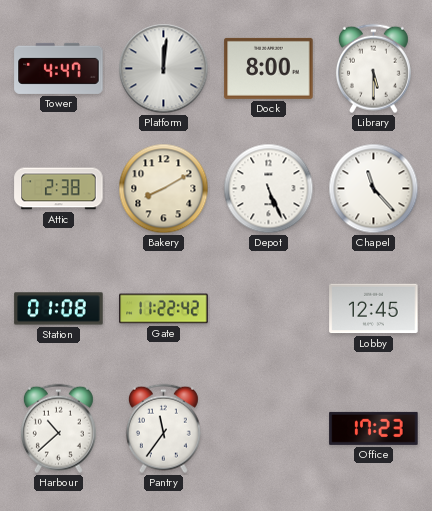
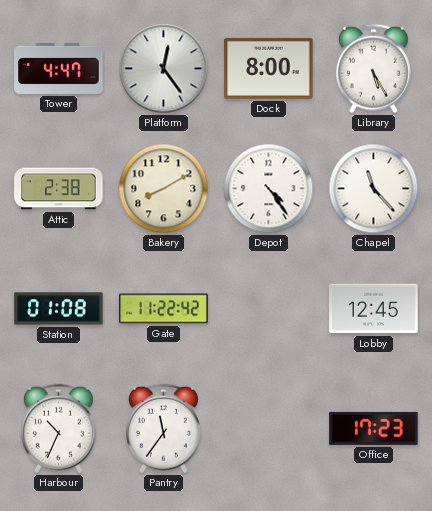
Platform: 12:01 -> 12:24
Library: 5:30 -> 5:25
Depot: 5:26 -> 4:24
Harbour: 10:38 -> 10:34
